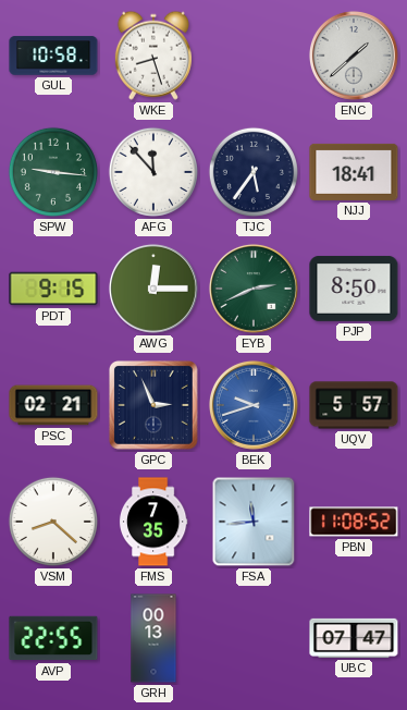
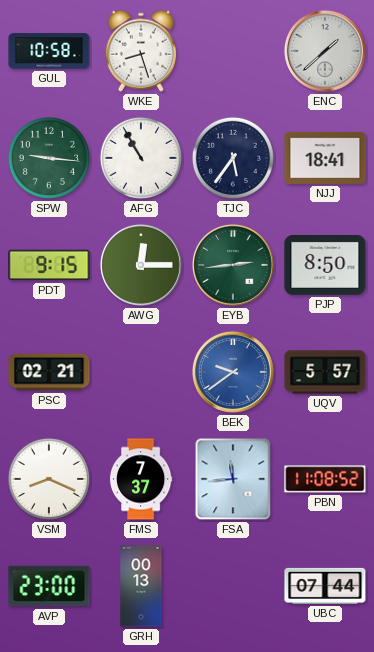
AFG: 11:53 -> 10:55
EYB: 2:41 -> 2:44
GPC: 2:56 -> none
BEK: 9:42 -> 9:39
VSM: 8:22 -> 8:19
FMS: 7:35 -> 7:37
AVP: 22:55 -> 23:00
UBC: 07:47 -> 07:44
